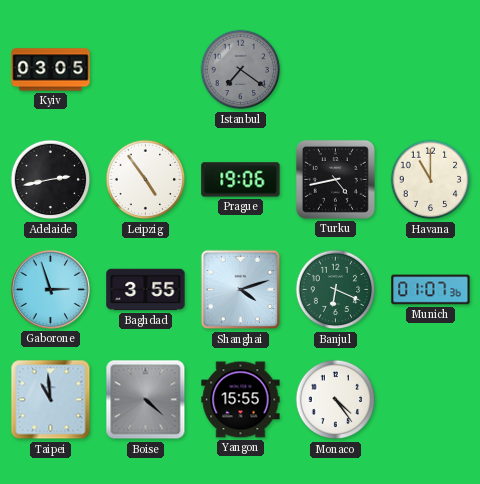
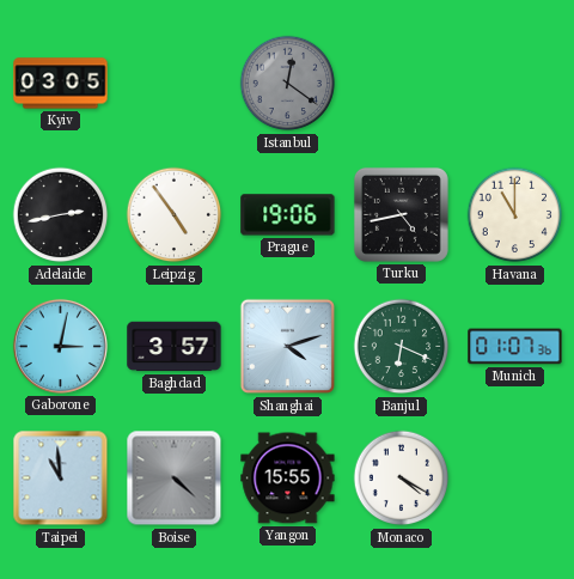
Istanbul: 7:21 -> 12:21
Gaborone: 2:57 -> 3:02
Baghdad: 3:55 -> 3:57
Monaco: 4:24 -> 4:20
